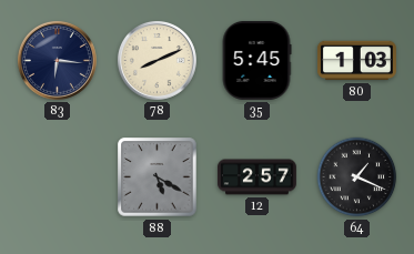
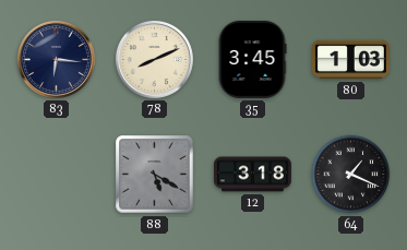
35: 5:45 -> 3:45
12: 2:57 -> 3:18
